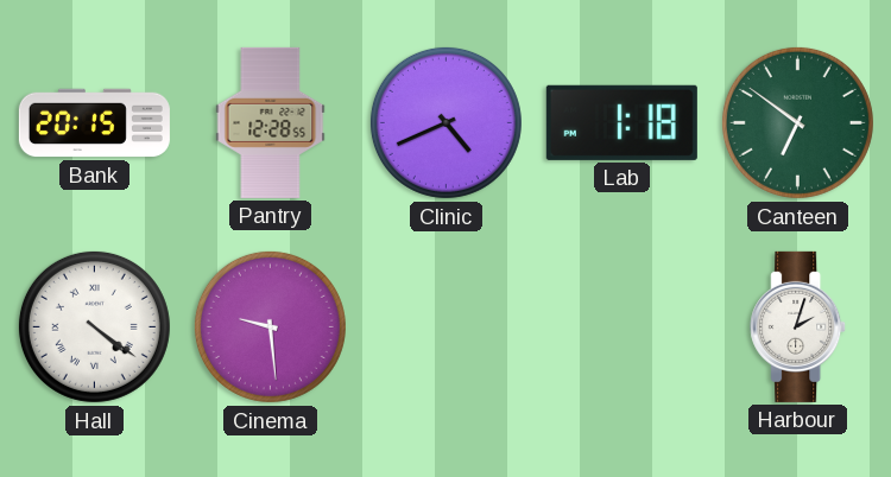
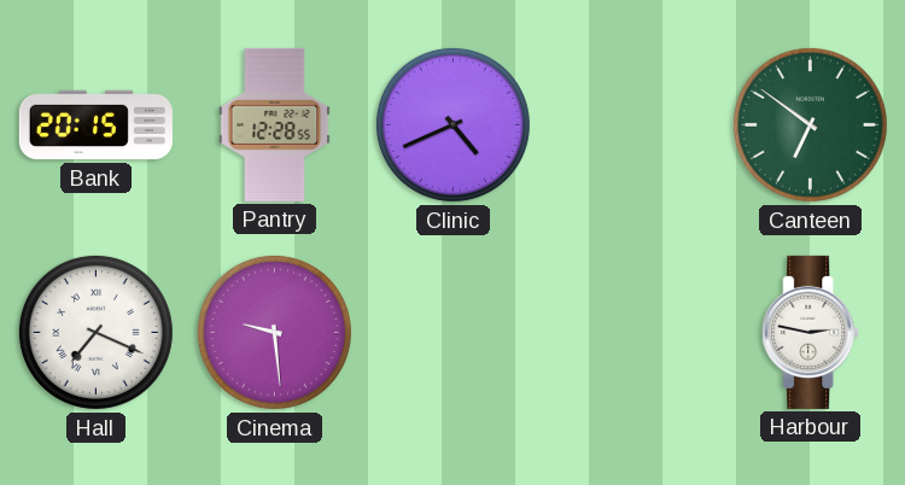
Lab: 1:18 -> none
Hall: 4:21 -> 7:19
Harbour: 2:03 -> 2:47
